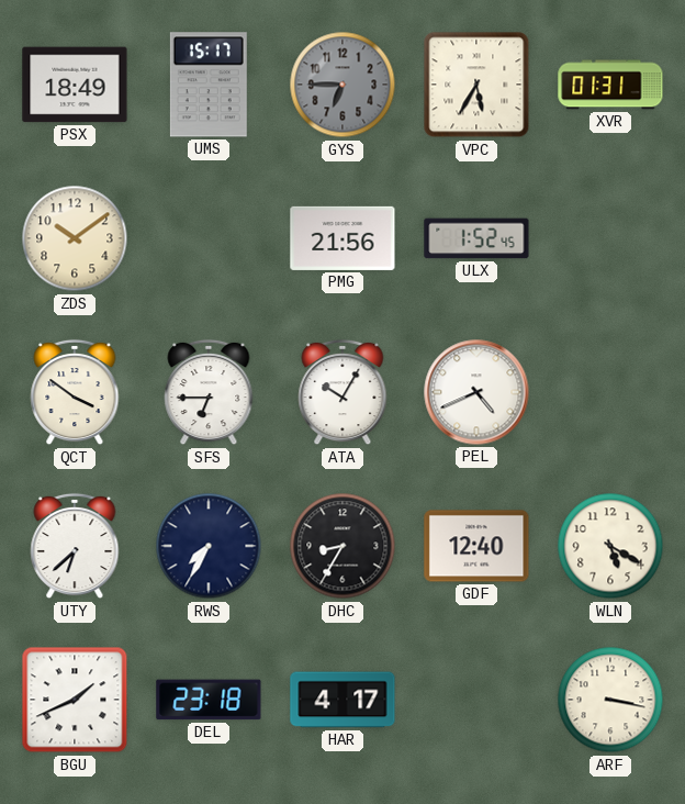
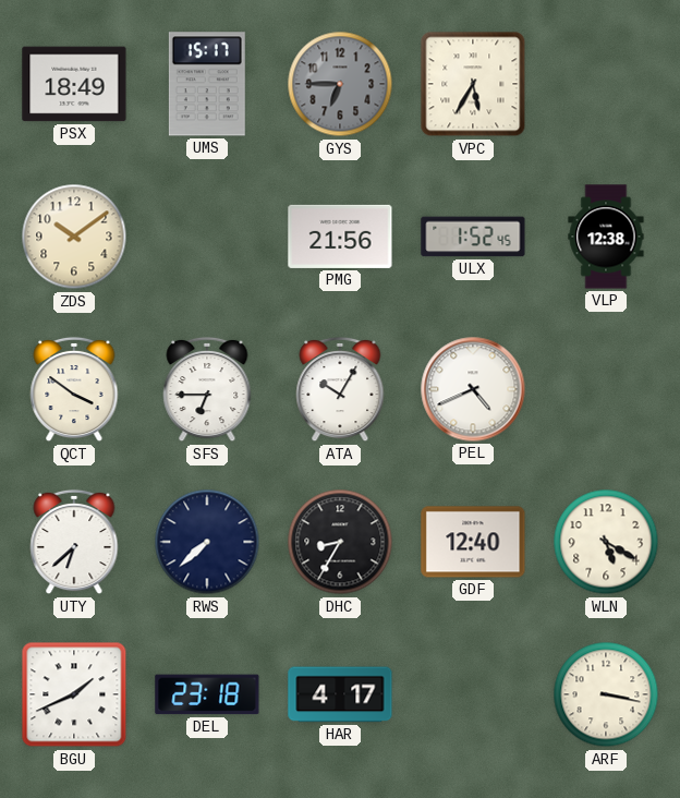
XVR: 01:31 -> none
VLP: none -> 12:38
RWS: 7:35 -> 7:38
